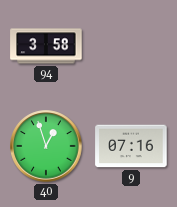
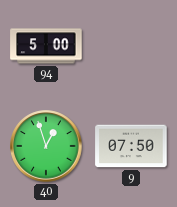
94: 3:58 -> 5:00
9: 07:16 -> 07:50
